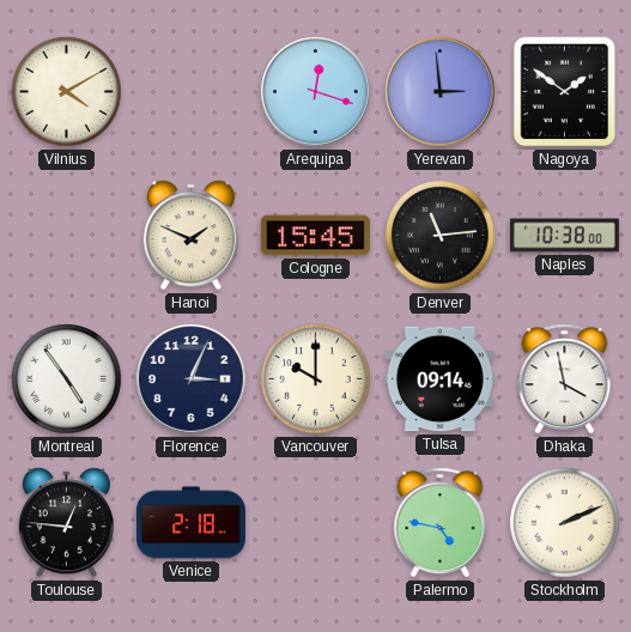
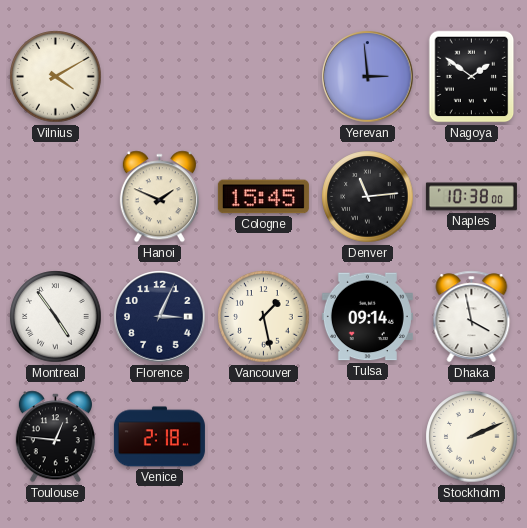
Arequipa: 12:18 -> none
Vancouver: 10:00 -> 1:28
Palermo: 4:47 -> none
